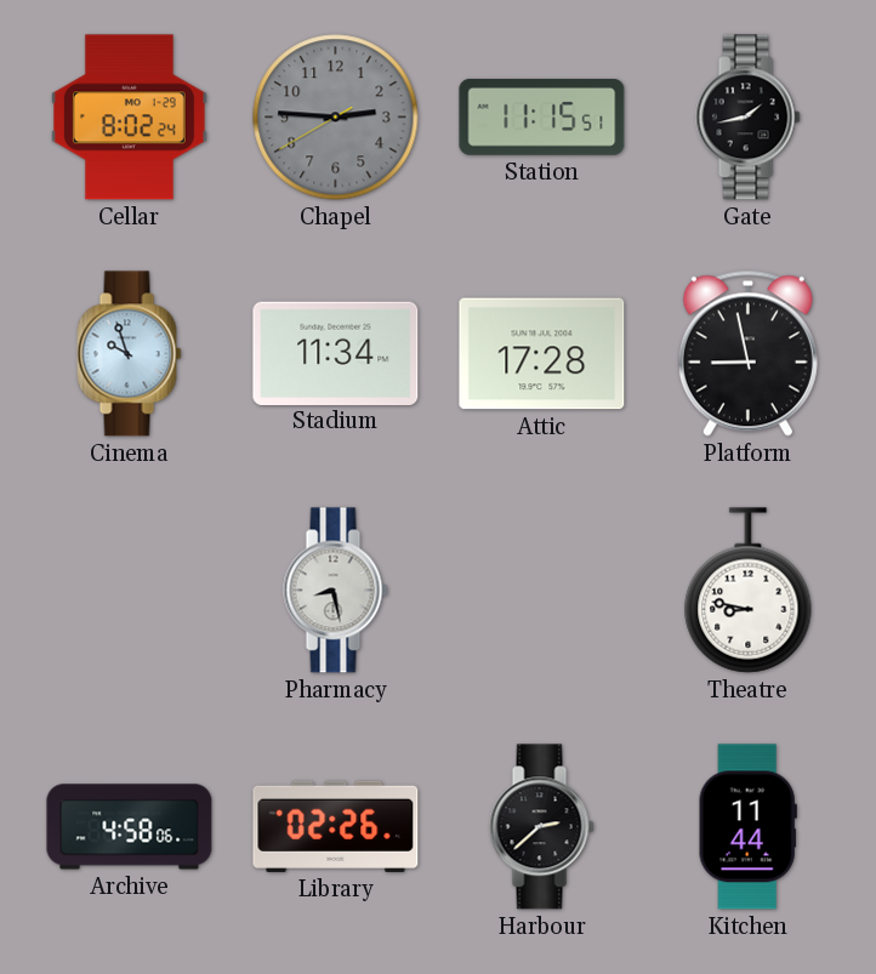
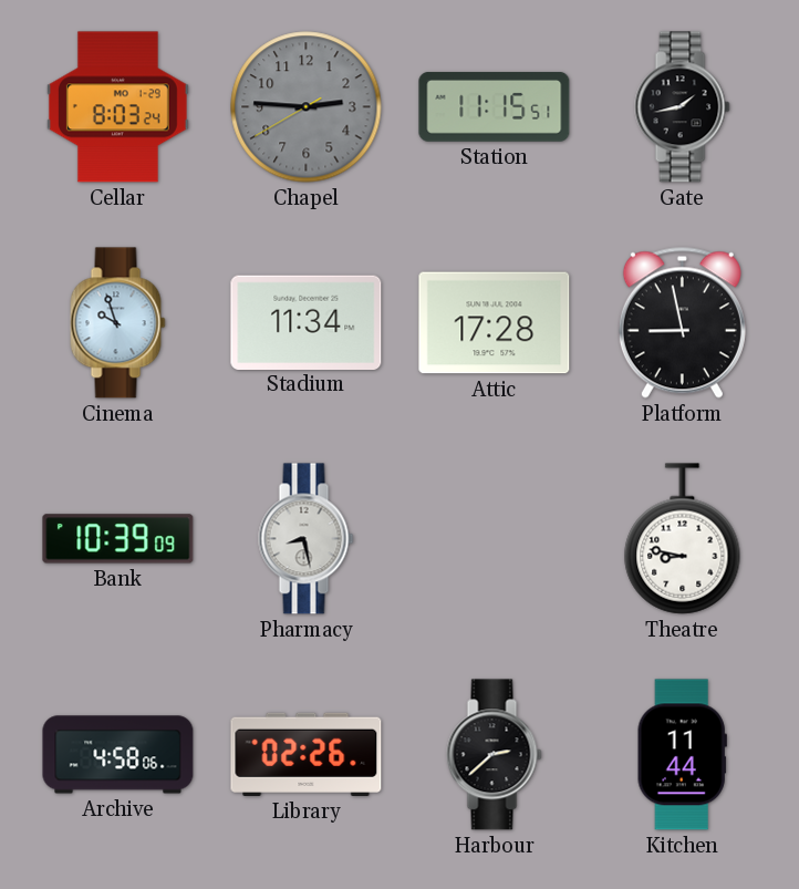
Cellar: 8:02 -> 8:03
Bank: none -> 10:39
